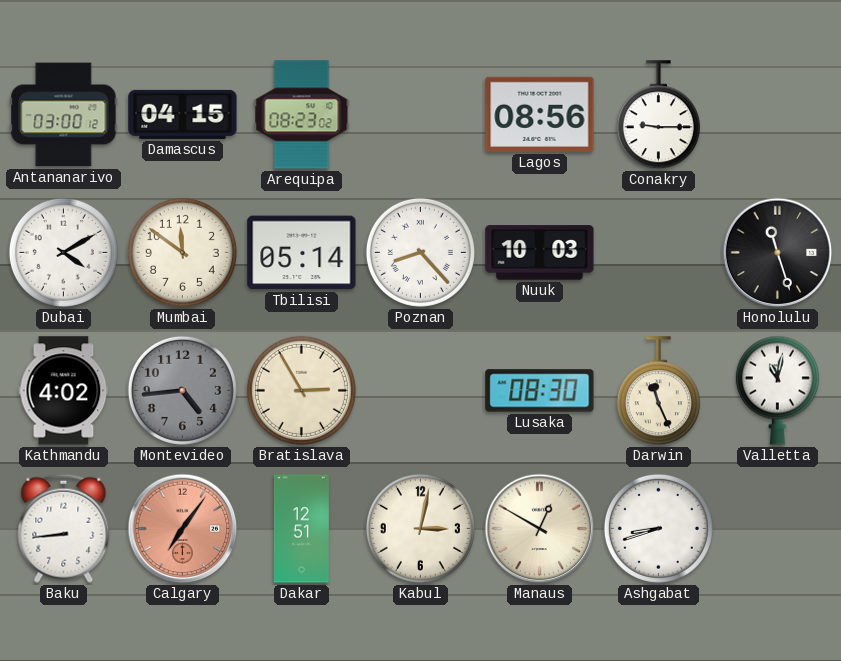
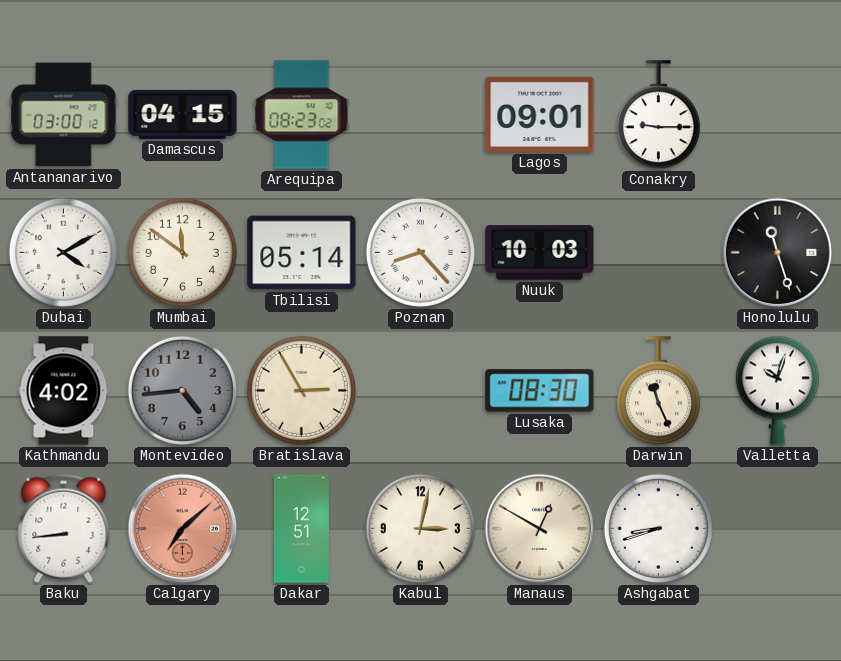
Lagos: 08:56 -> 09:01
Valletta: 11:02 -> 10:03
Calgary: 7:06 -> 7:08
